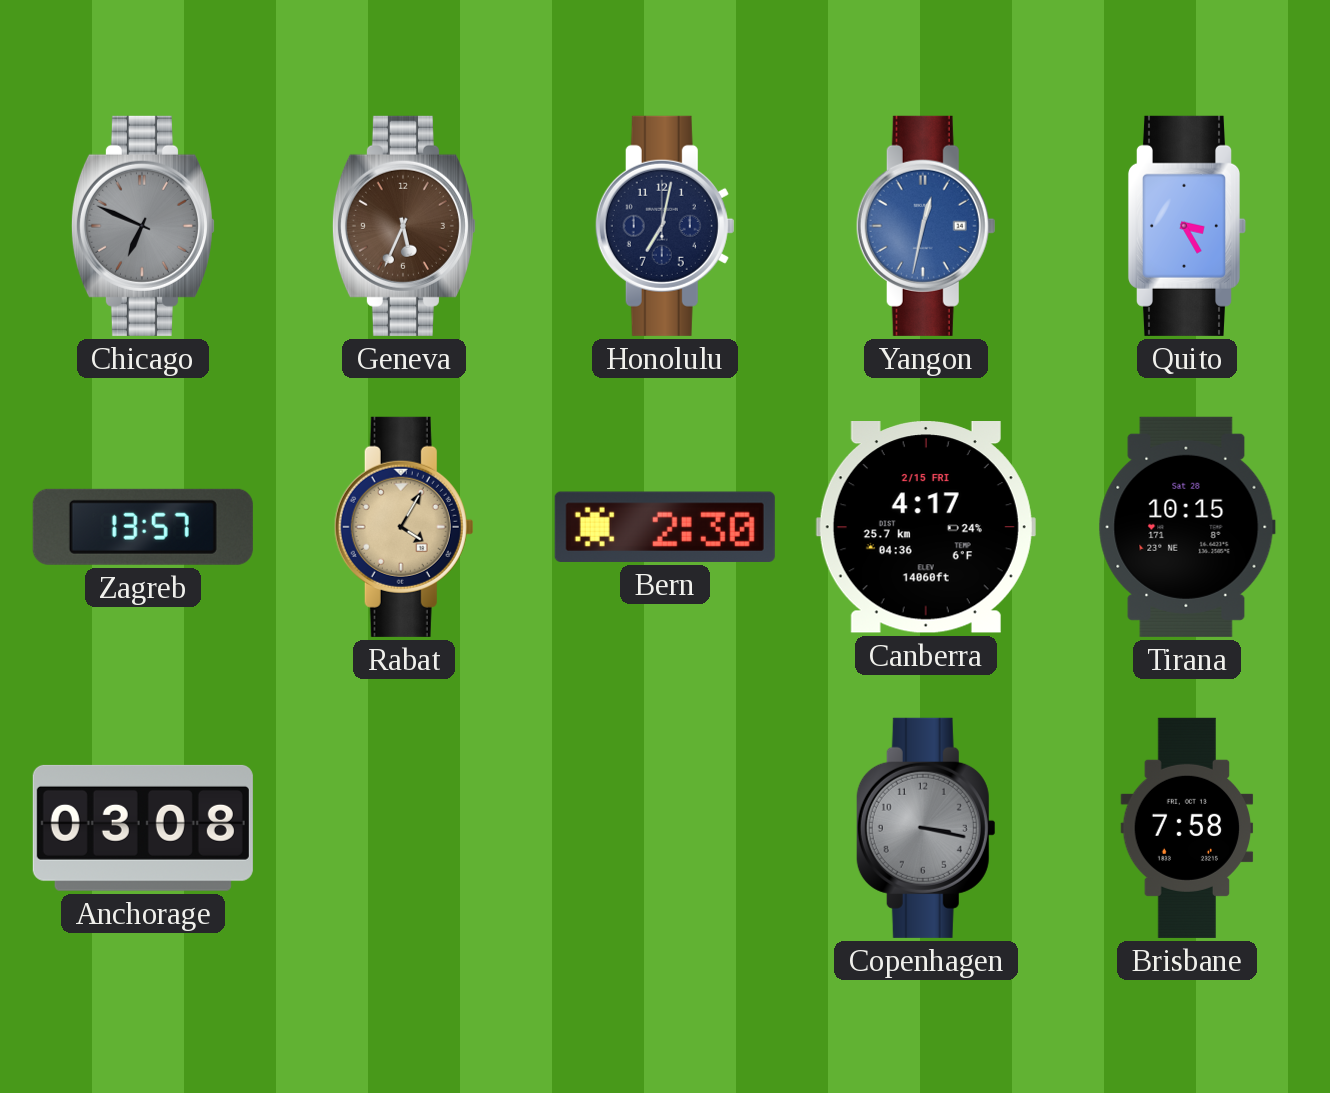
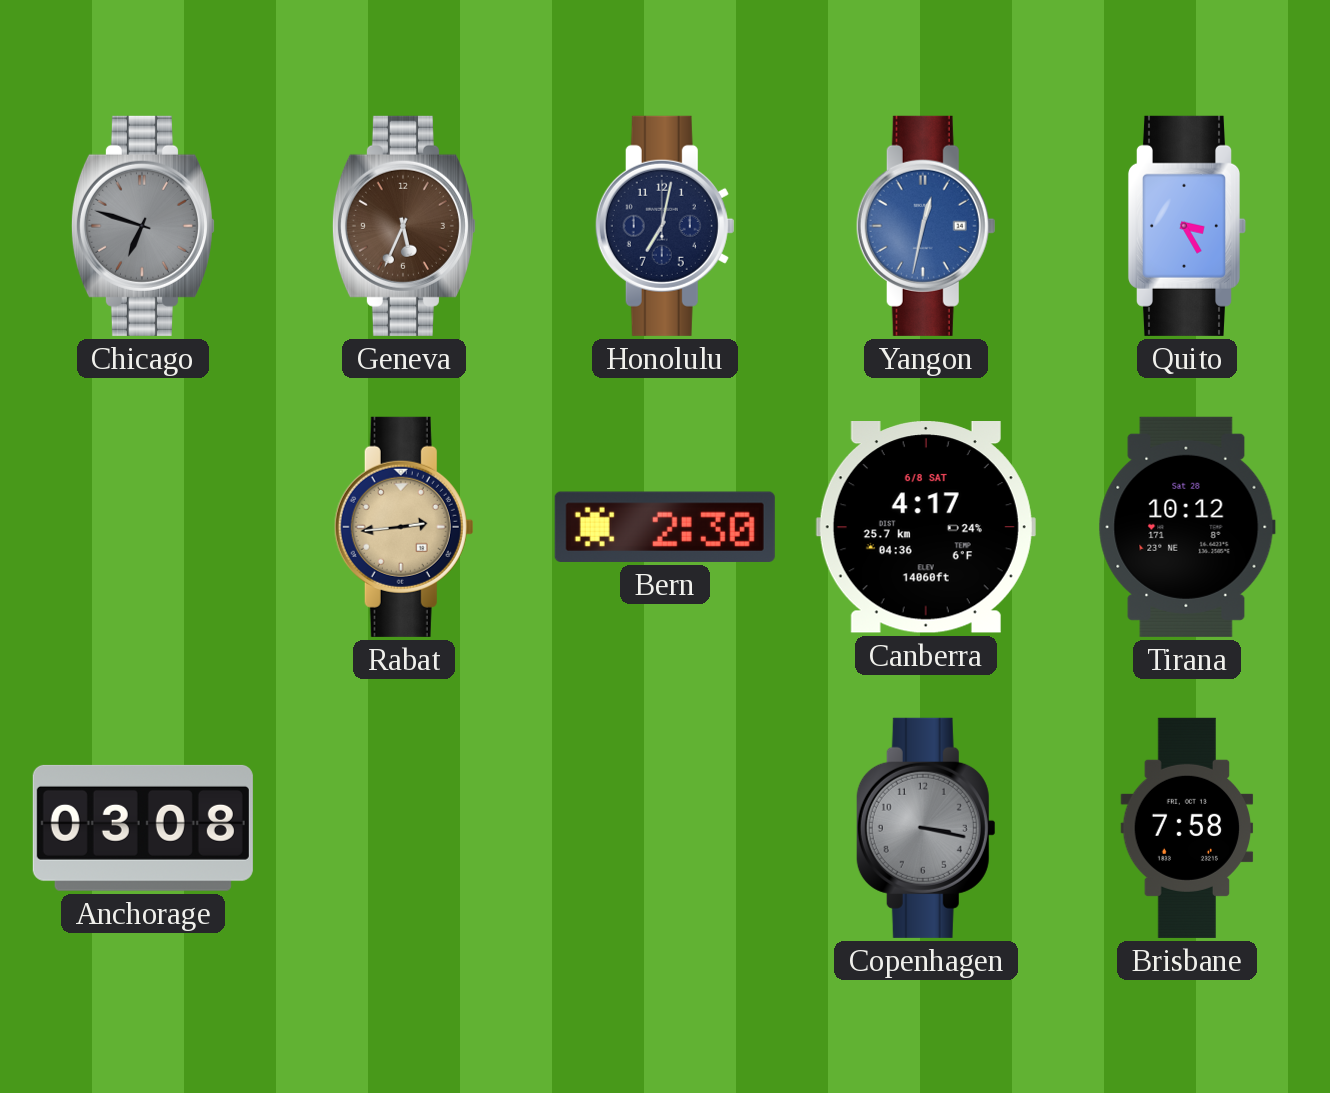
Chicago: 6:49 -> 6:48
Zagreb: 13:57 -> none
Rabat: 4:05 -> 2:44
Canberra date: 2/15 FRI -> 6/8 SAT
Tirana: 10:15 -> 10:12
